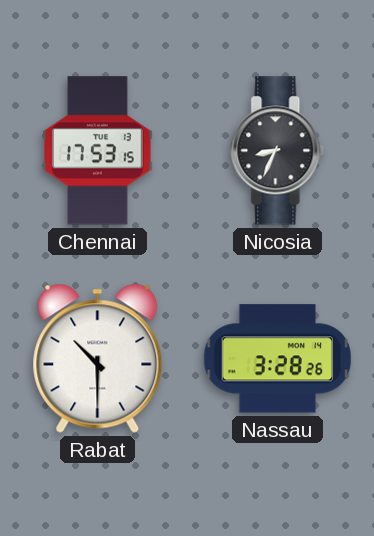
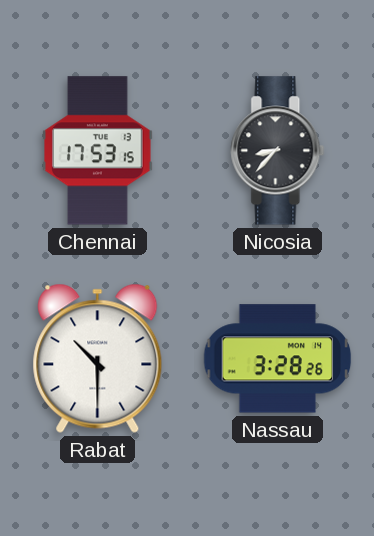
Nicosia: 8:34 -> 8:37
